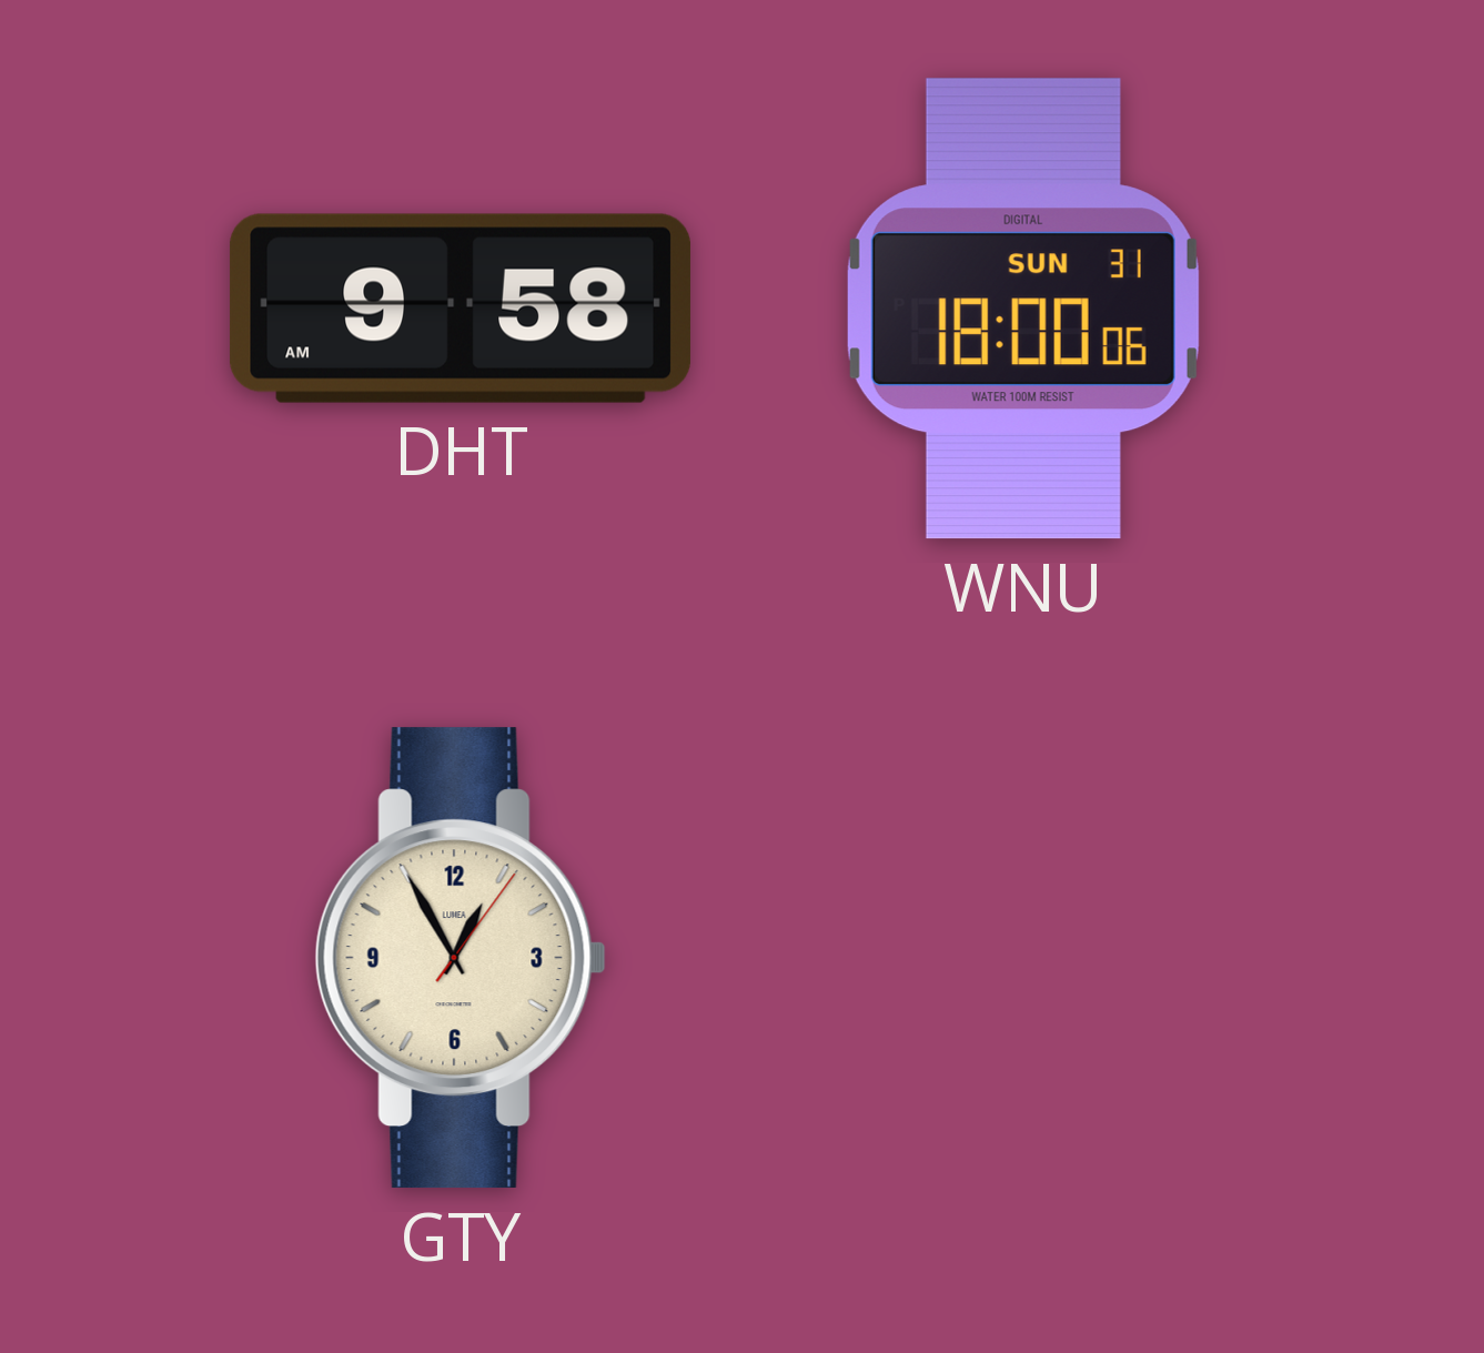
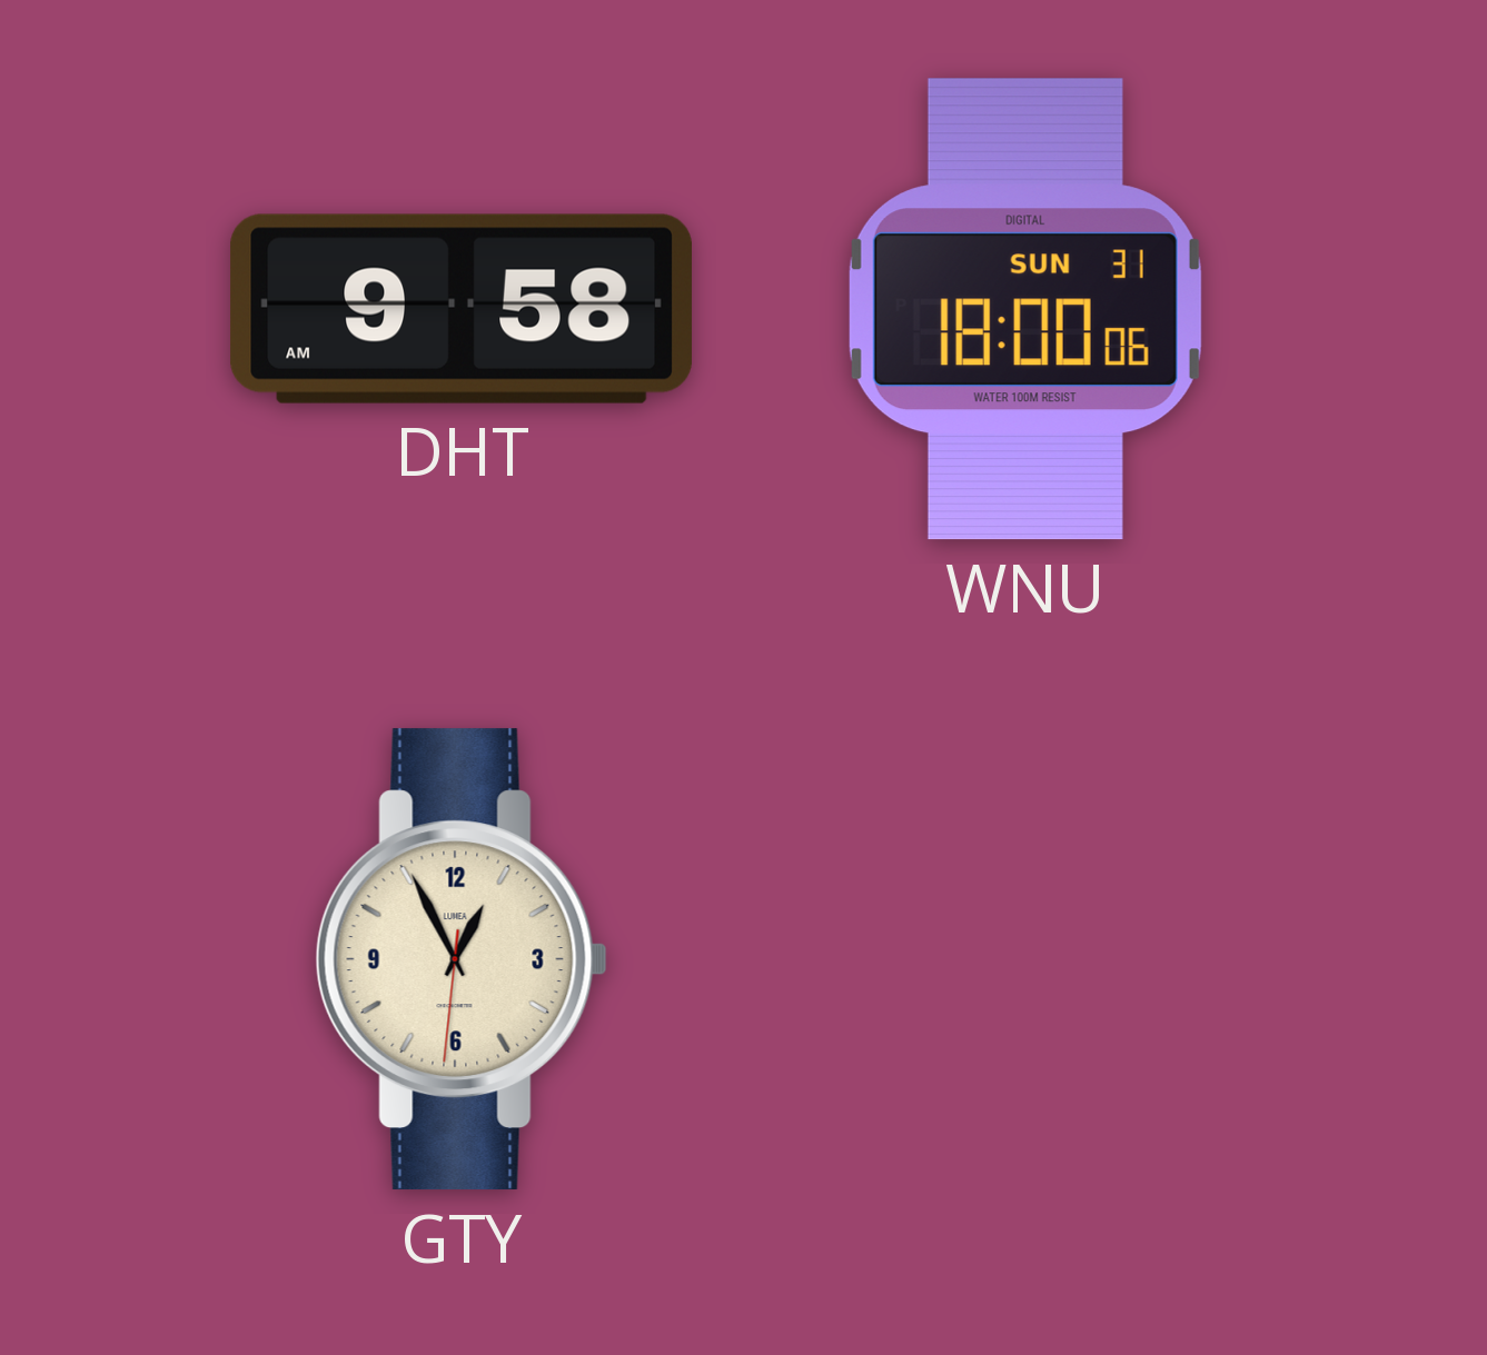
GTY: 12:55:06 -> 12:55:31
